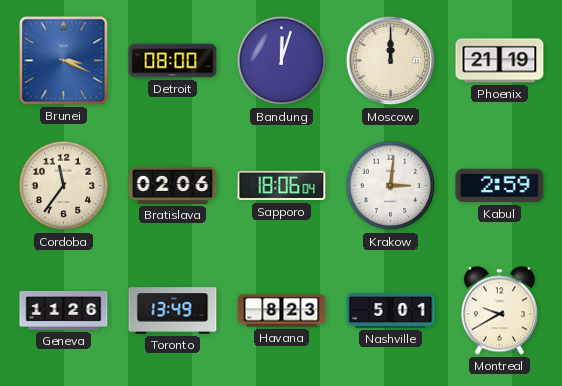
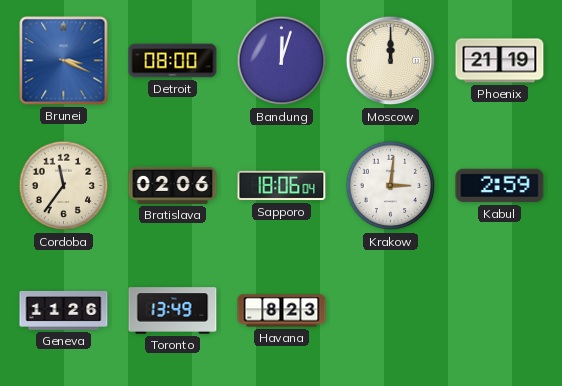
Nashville: 5:01 -> none
Montreal: 9:40 -> none
